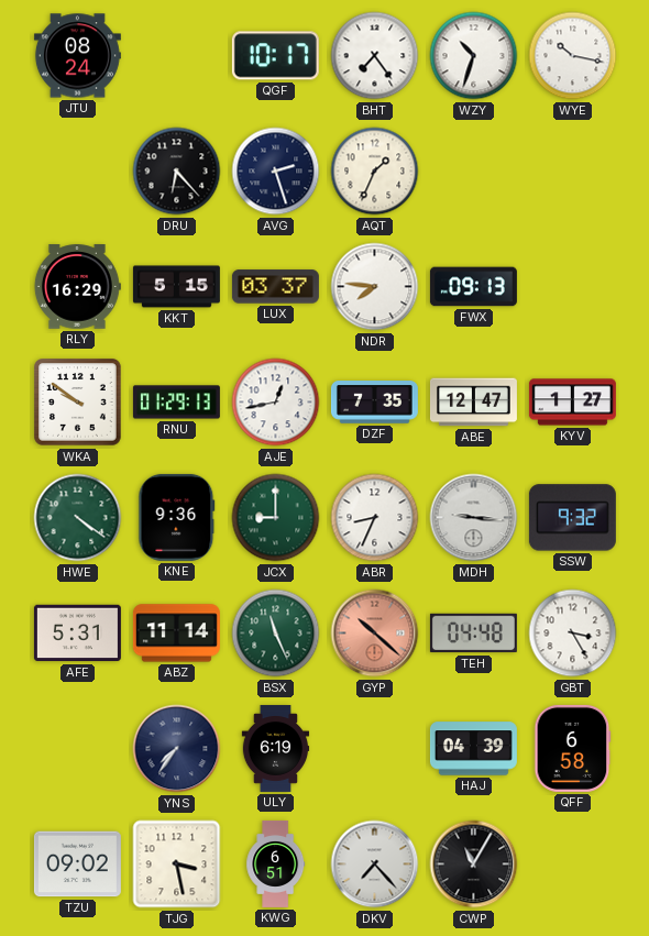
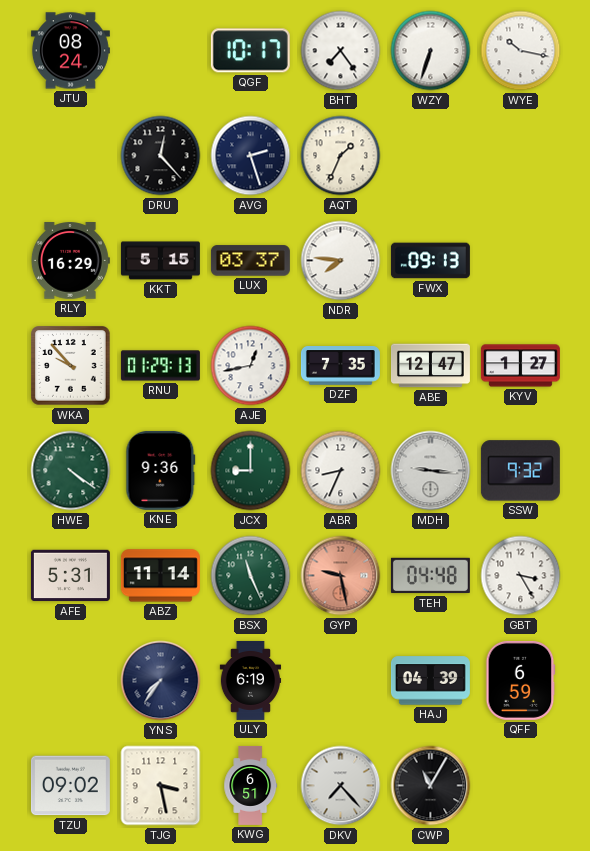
WZY: 10:33 -> 6:33
DRU: 6:23 -> 12:23
WKA: 9:51 -> 9:53
GYP: 10:22 -> 9:28
QFF: 6:58 -> 6:59
